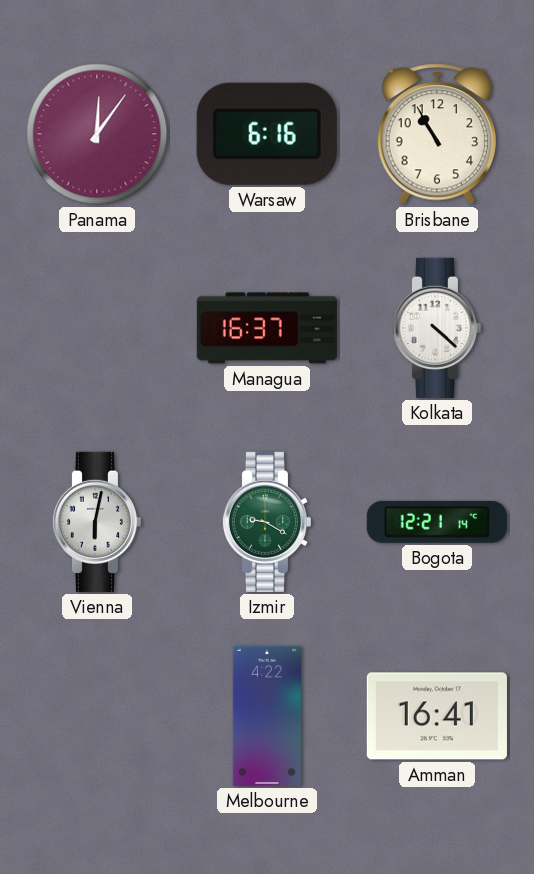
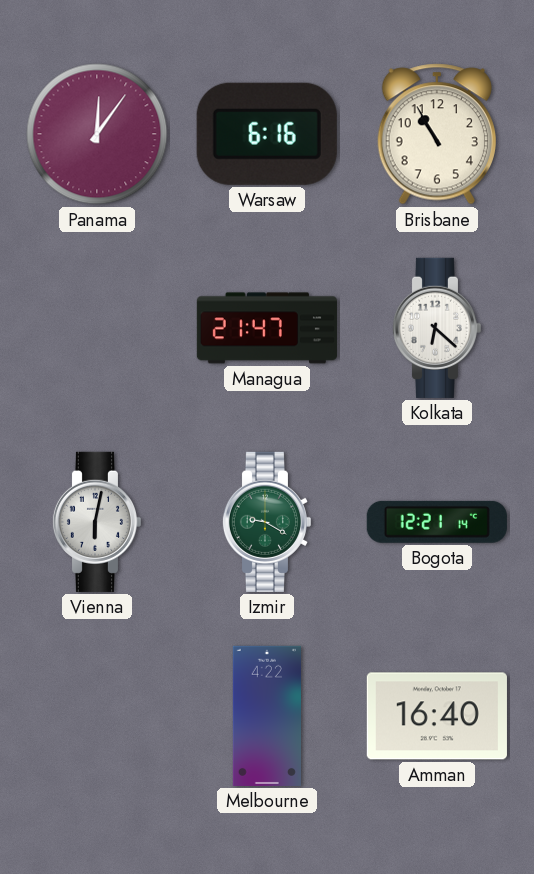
Managua: 16:37 -> 21:47
Kolkata: 4:22 -> 6:22
Amman: 16:41 -> 16:40
